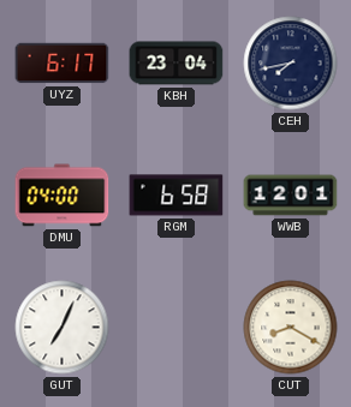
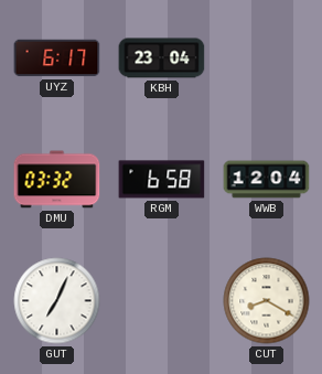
CEH: 7:43 -> none
DMU: 04:00 -> 03:32
WWB: 12:01 -> 12:04
